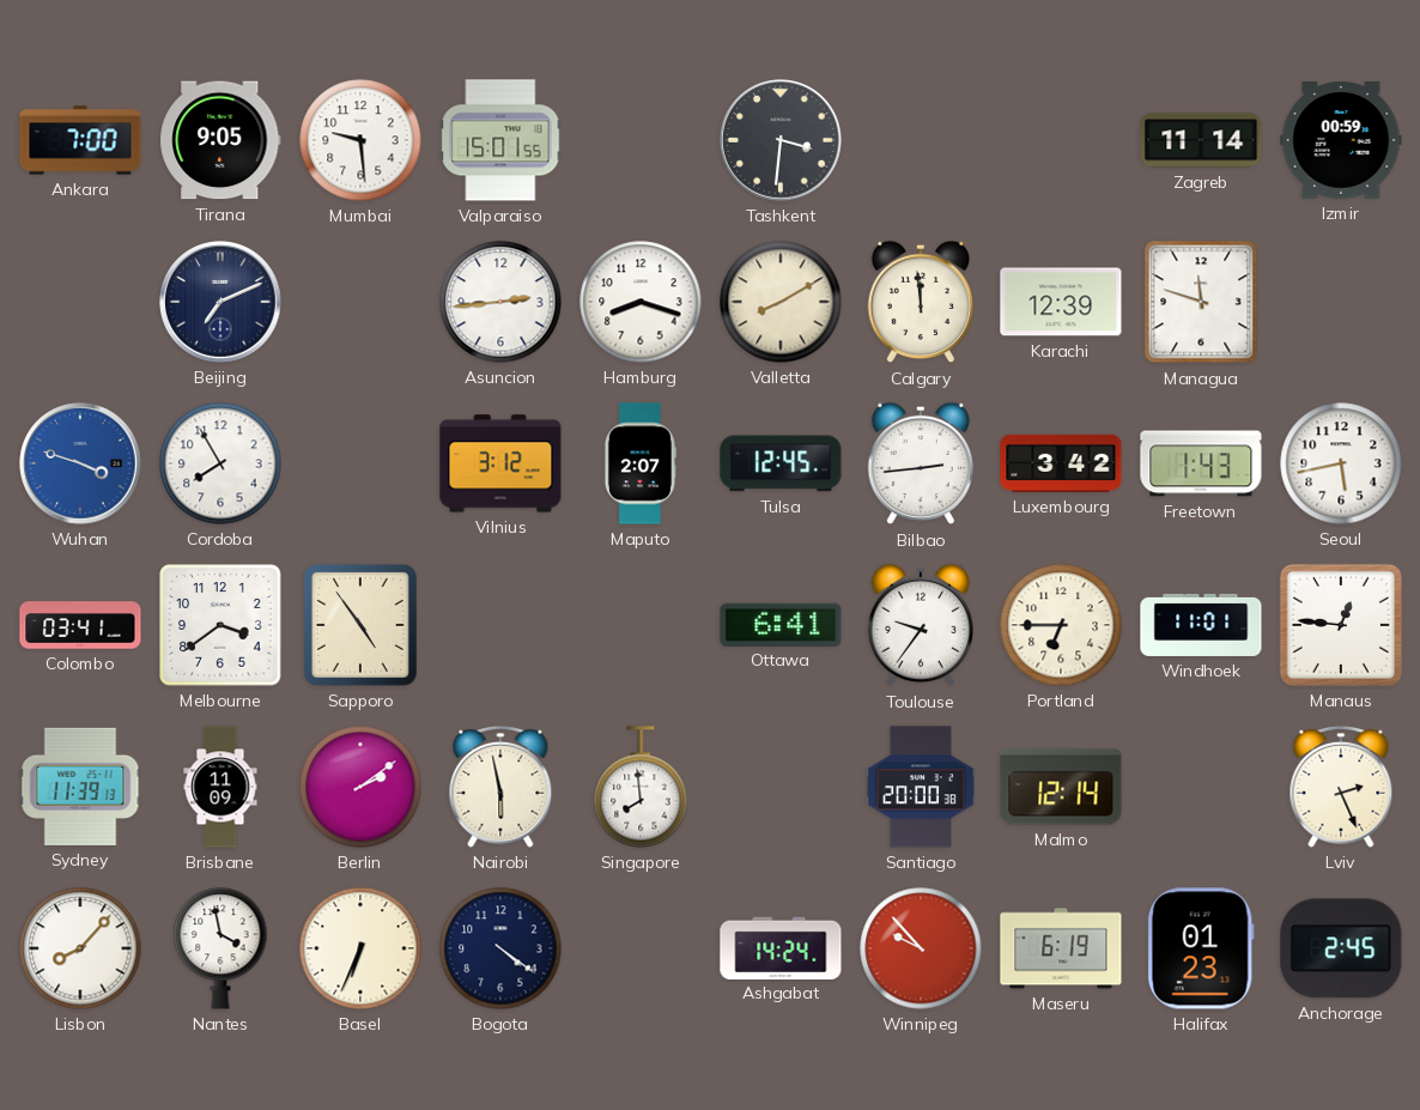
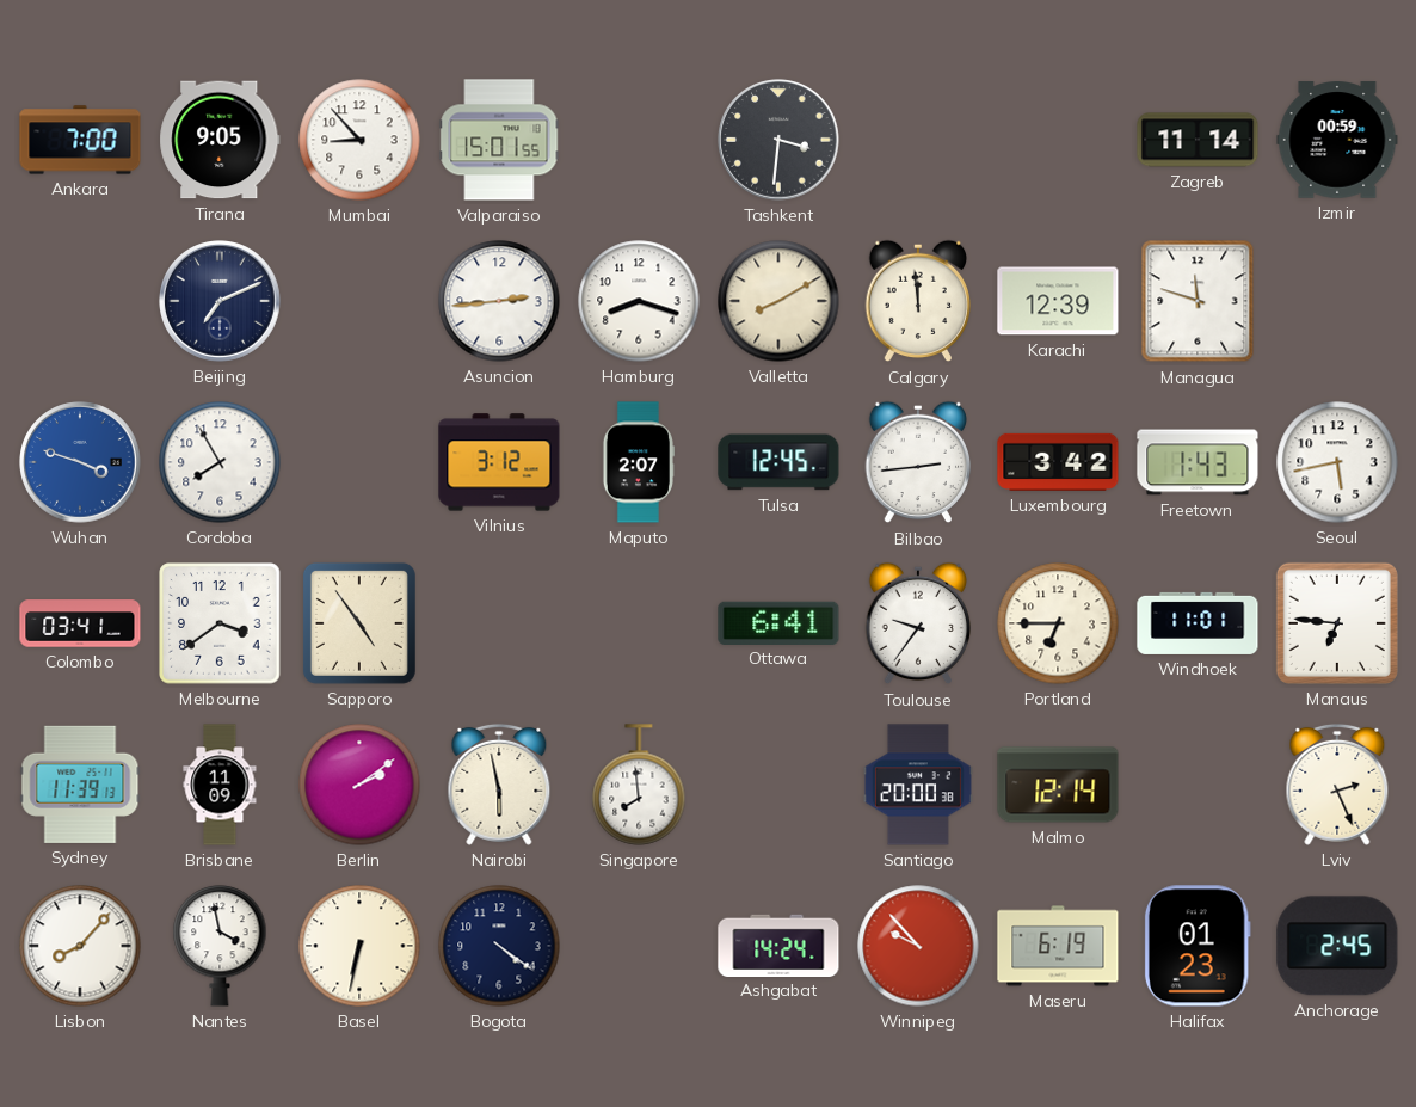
Mumbai: 9:29 -> 8:53
Manaus: 12:46 -> 6:46
Basel: 6:34 -> 6:32
